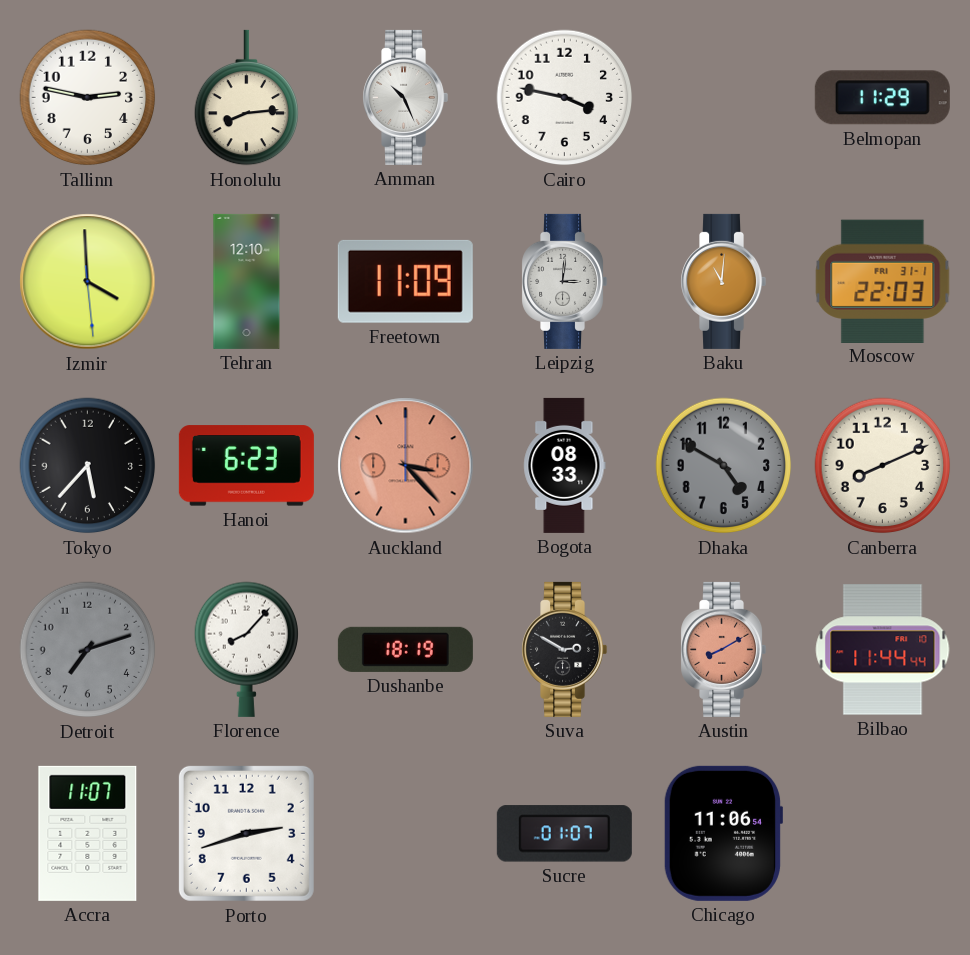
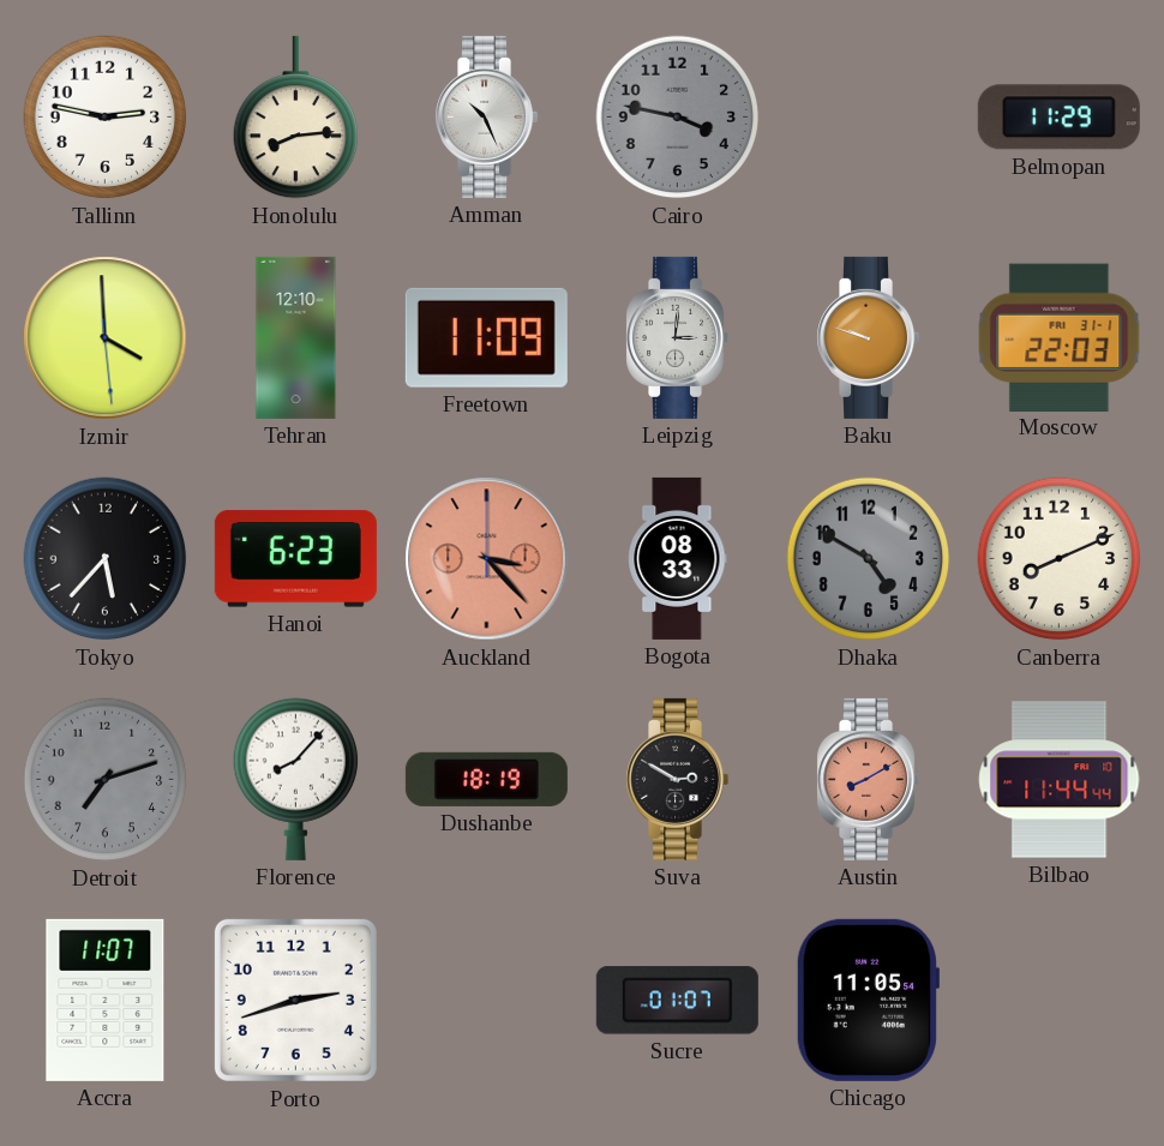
Cairo dial: white -> grey
Baku: 11:01 -> 9:48
Chicago: 11:06 -> 11:05
